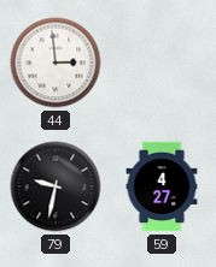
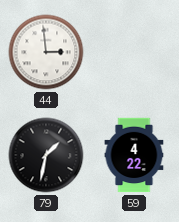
79: 9:32 -> 1:32
59: 4:27 -> 4:22
